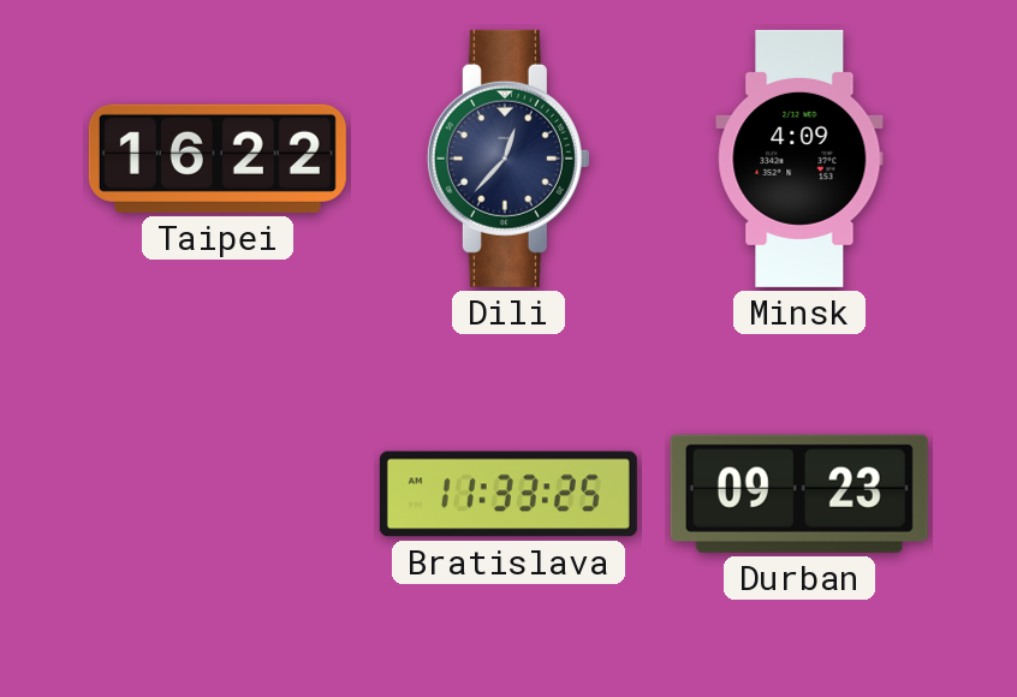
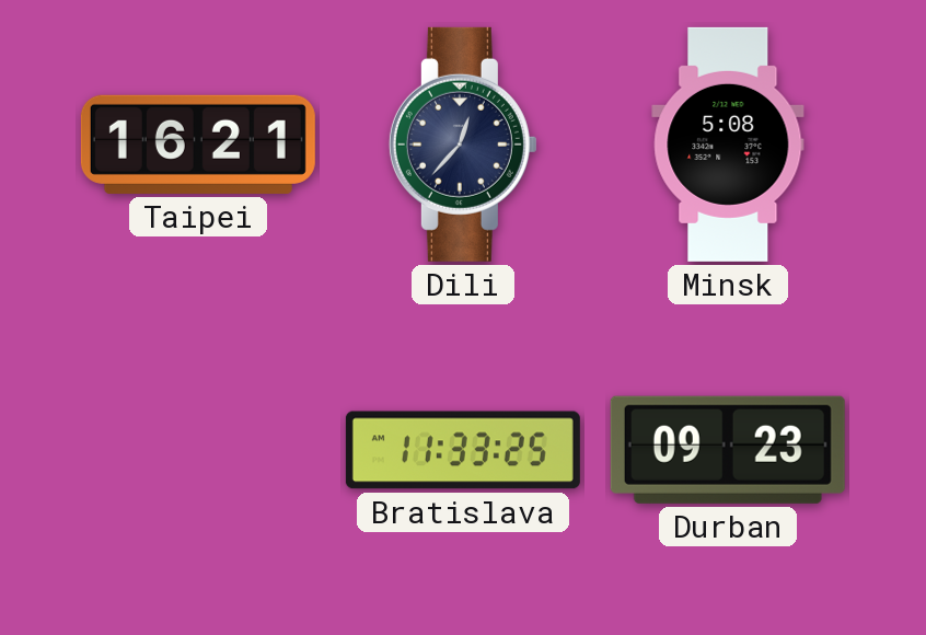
Taipei: 16:22 -> 16:21
Minsk: 4:09 -> 5:08
